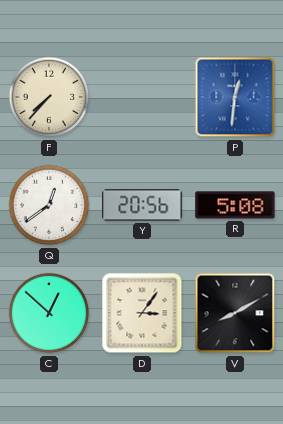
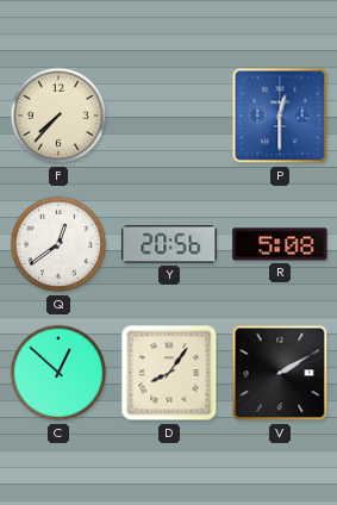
P: 12:31 -> 12:30
D: 3:06 -> 8:06
V: 8:10 -> 2:10
